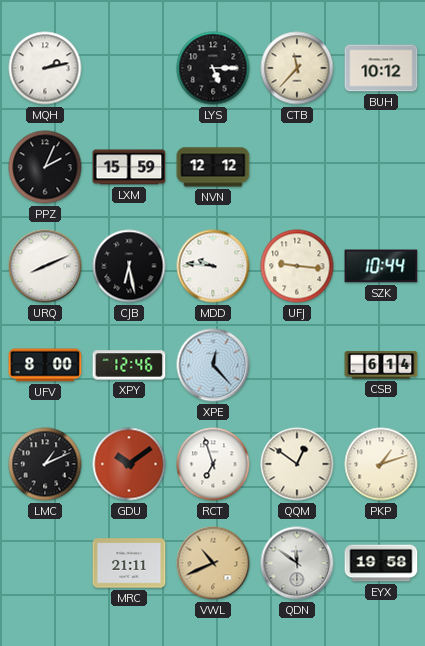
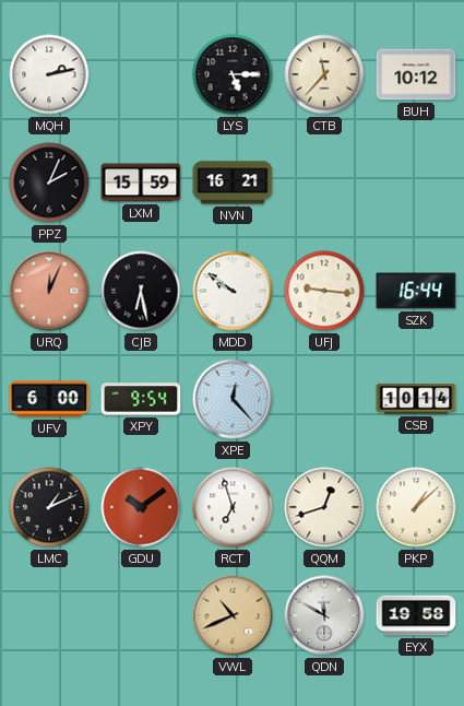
NVN: 12:12 -> 16:21
URQ: 8:11 -> 12:04
URQ dial: white -> salmon
MDD: 9:46 -> 9:51
SZK: 10:44 -> 16:44
UFV: 8:00 -> 6:00
XPY: 12:46 -> 9:54
CSB: 6:14 -> 10:14
QQM: 12:51 -> 12:42
PKP: 1:12 -> 1:08
MRC: 21:11 -> none
QDN: 11:51 -> 11:50
